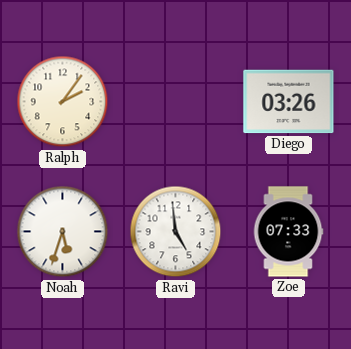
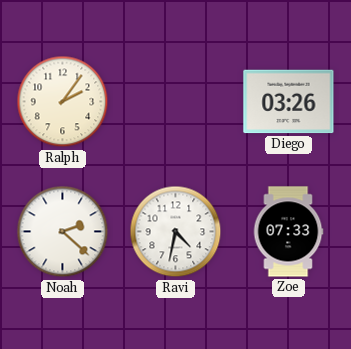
Noah: 5:33 -> 2:22
Ravi: 4:59 -> 4:32
